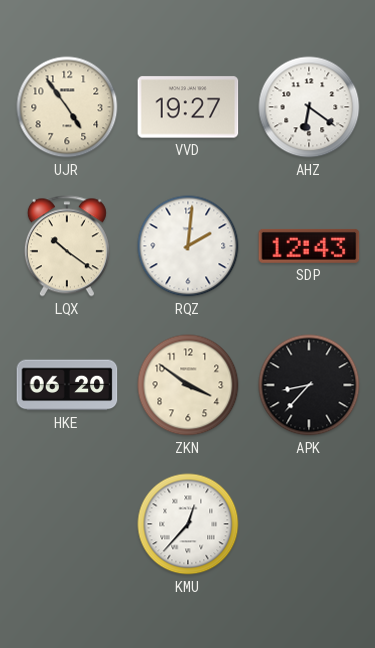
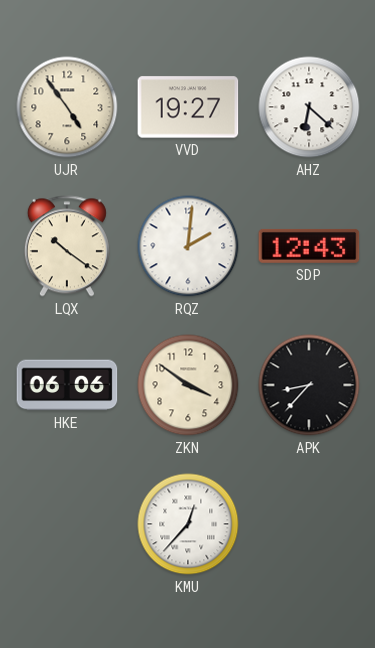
AHZ: 6:21 -> 6:22
HKE: 06:20 -> 06:06
